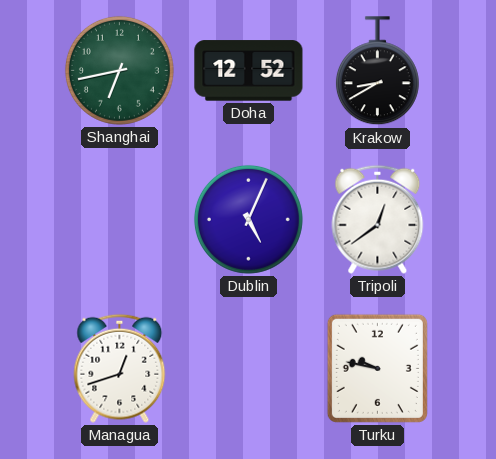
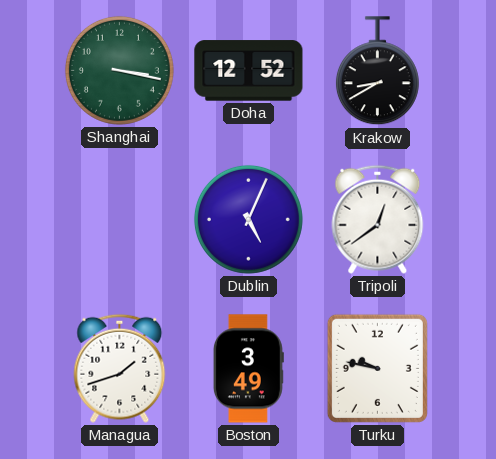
Shanghai: 6:43 -> 3:17
Managua: 12:42 -> 1:42
Boston: none -> 3:49
